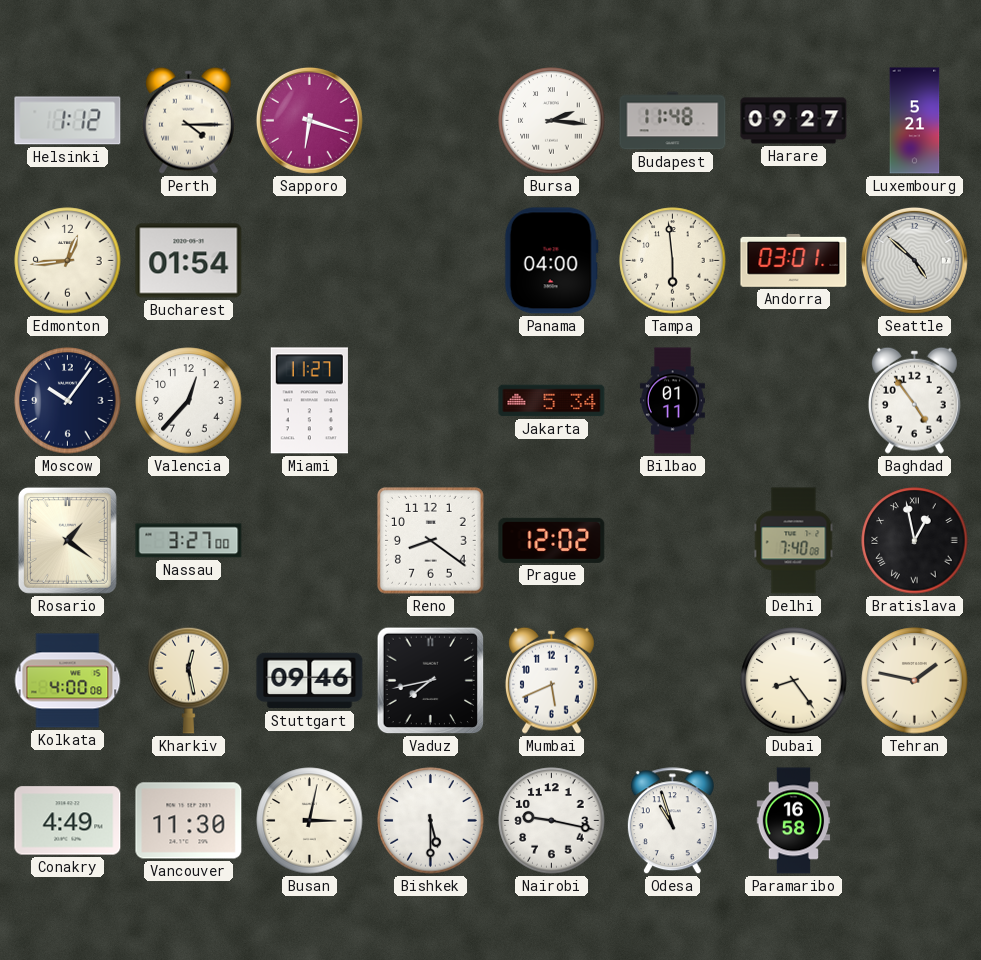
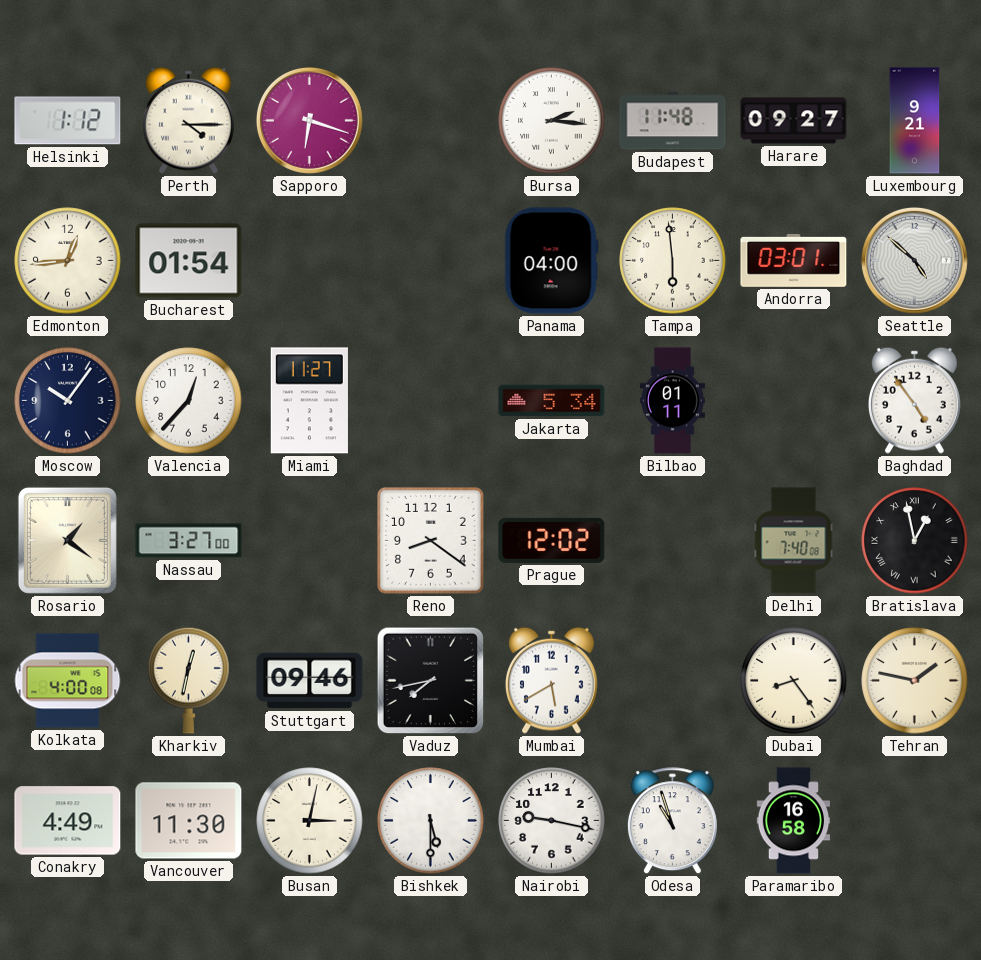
Luxembourg: 5:21 -> 9:21
Kharkiv: 12:28 -> 12:32
Mumbai: 5:41 -> 5:40
